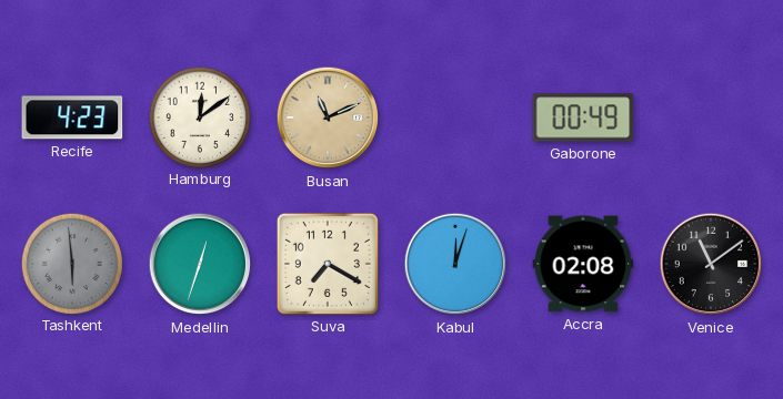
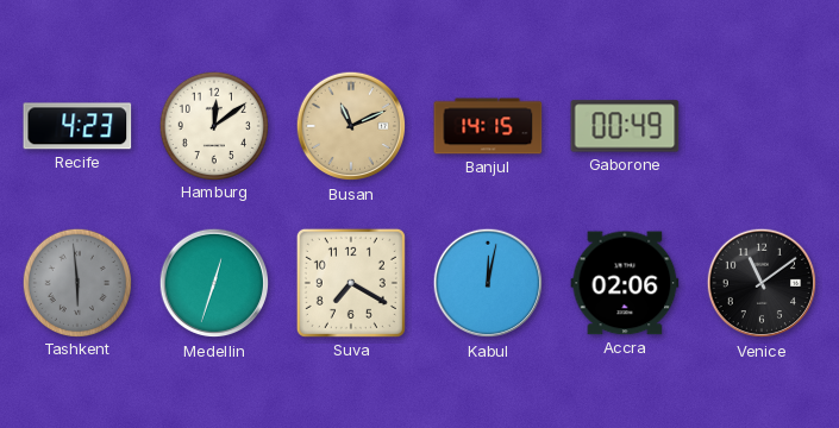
Banjul: none -> 14:15
Kabul: 12:03 -> 12:02
Accra: 02:08 -> 02:06
